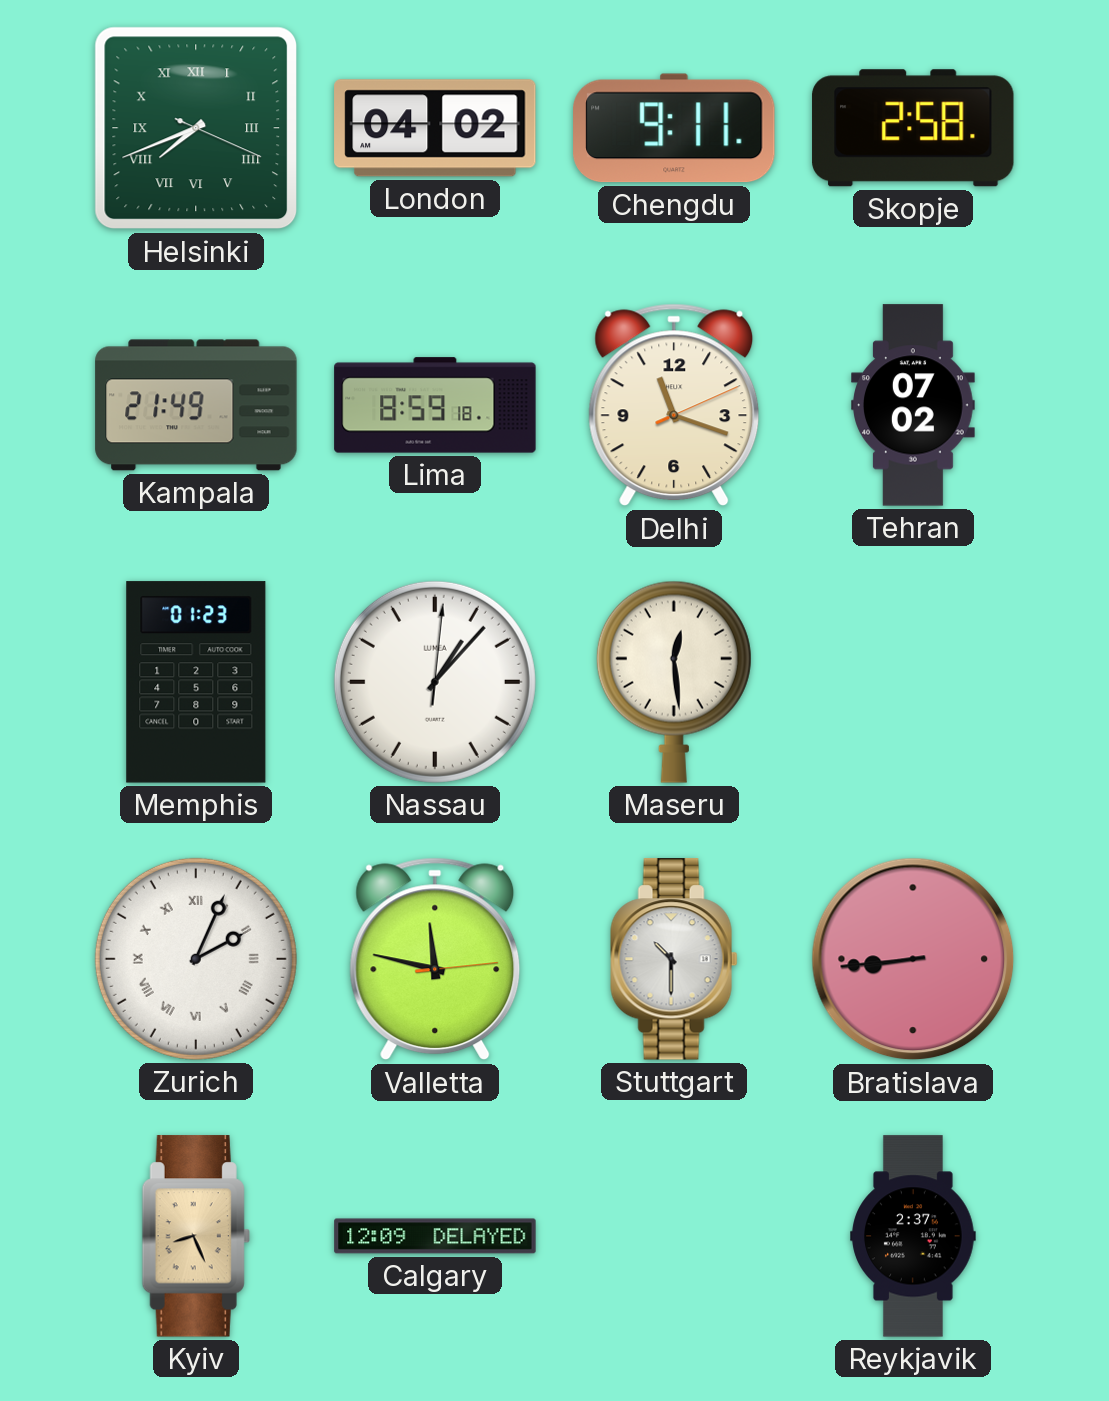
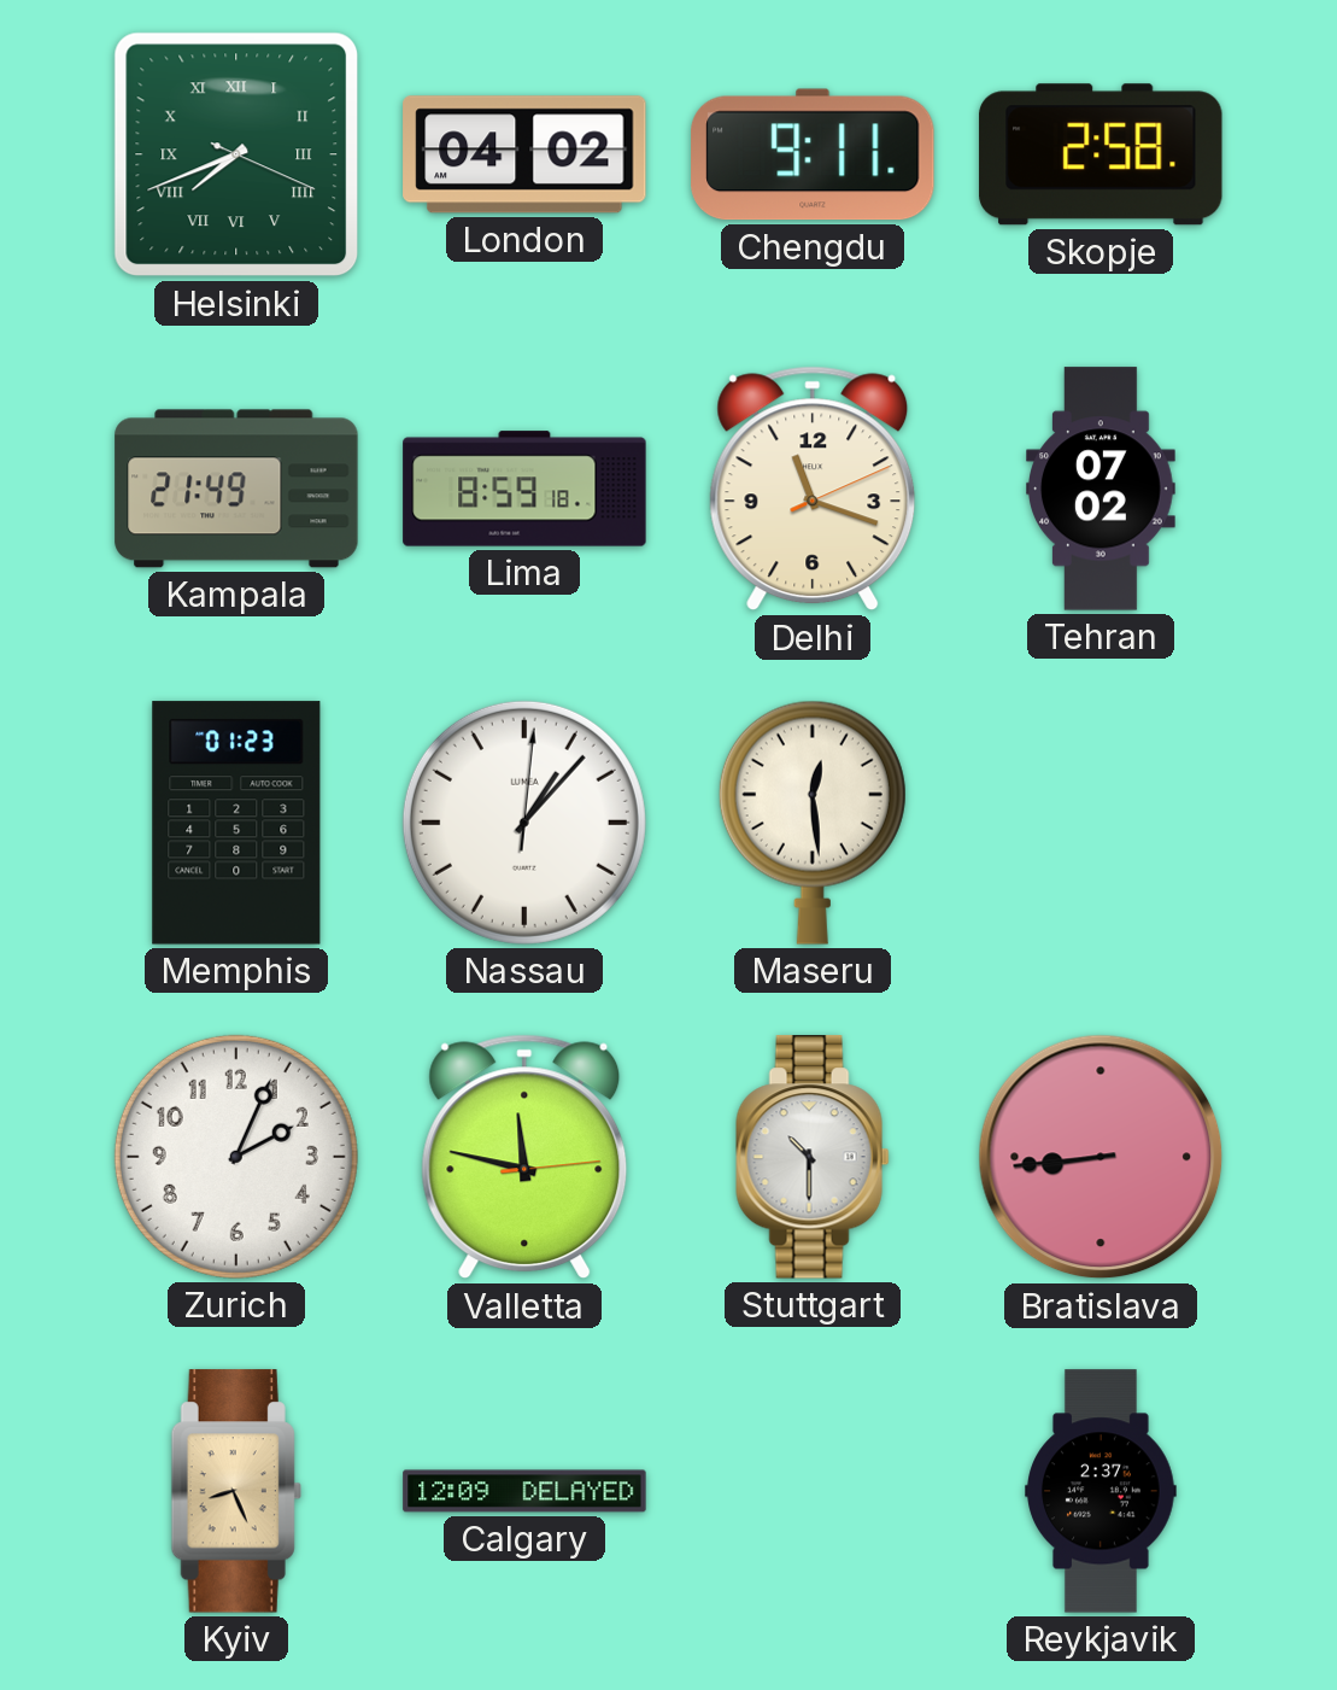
Zurich numerals: Roman -> Arabic
